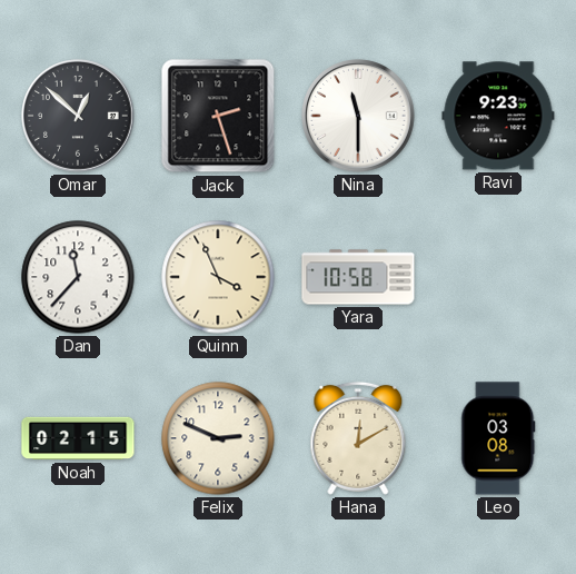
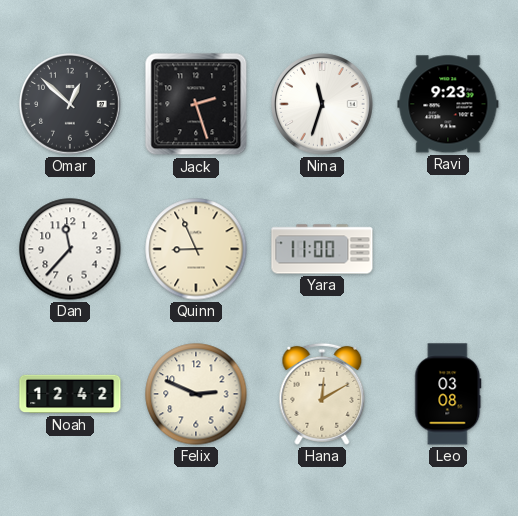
Nina: 11:30 -> 11:33
Quinn: 3:56 -> 8:56
Yara: 10:58 -> 11:00
Noah: 02:15 -> 12:42
